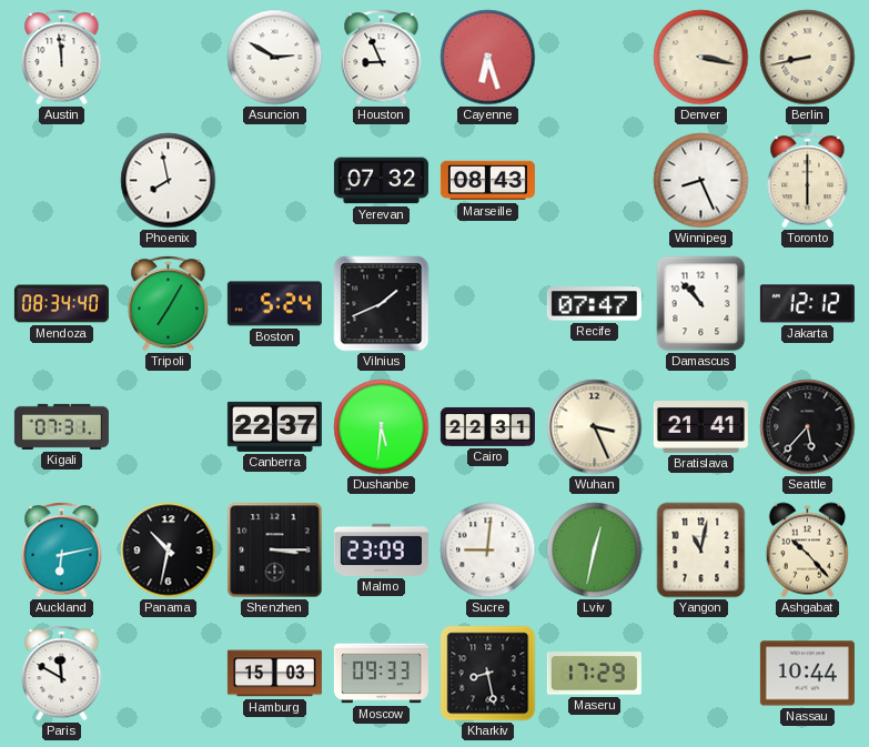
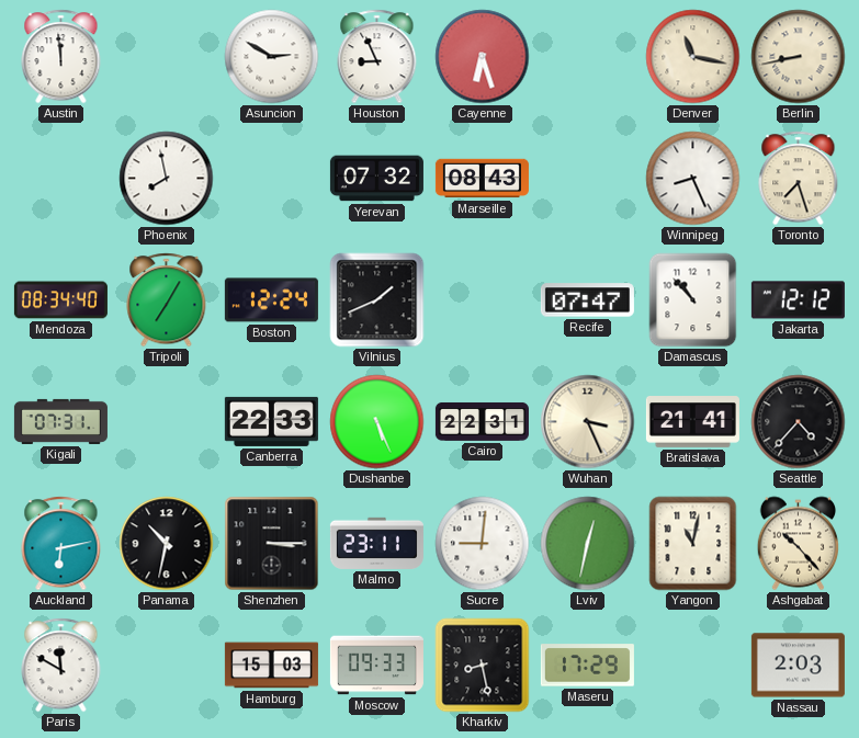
Denver: 3:17 -> 11:17
Toronto: 6:00 -> 7:27
Boston: 5:24 -> 12:24
Canberra: 22:37 -> 22:33
Dushanbe: 5:31 -> 5:26
Seattle: 5:37 -> 4:37
Malmo: 23:09 -> 23:11
Nassau: 10:44 -> 2:03
